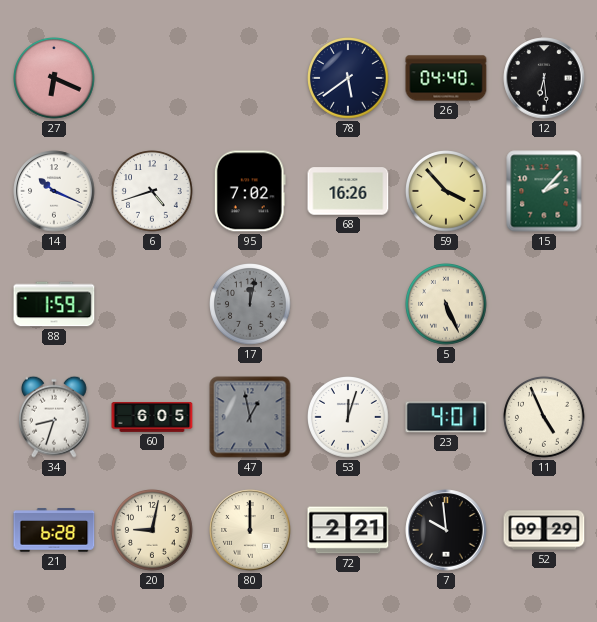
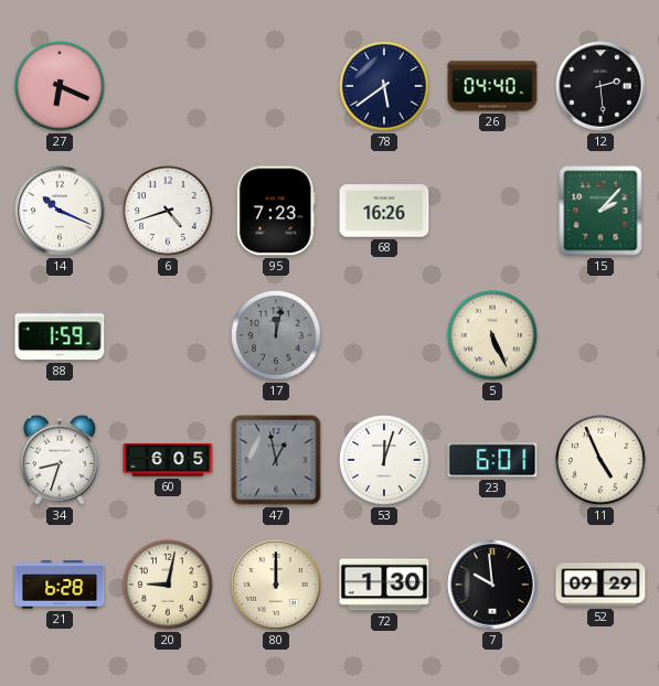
12: 6:29 -> 2:29
95: 7:02 -> 7:23
59: 3:53 -> none
23: 4:01 -> 6:01
72: 2:21 -> 1:30
